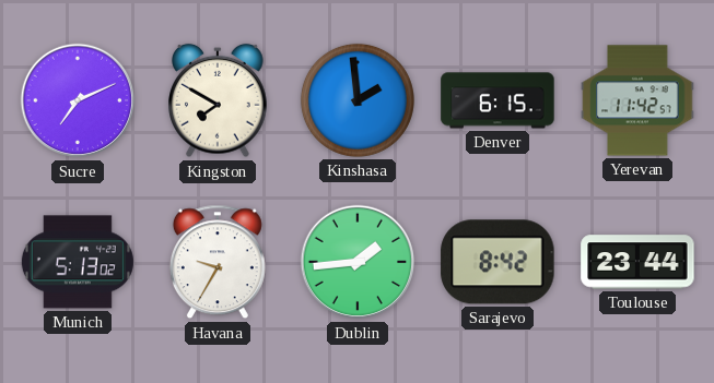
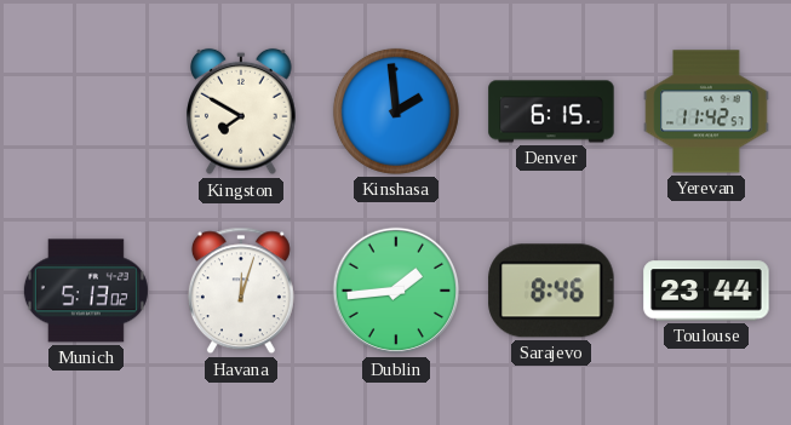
Sucre: 7:11 -> none
Havana: 9:35 -> 12:03
Sarajevo: 8:42 -> 8:46
